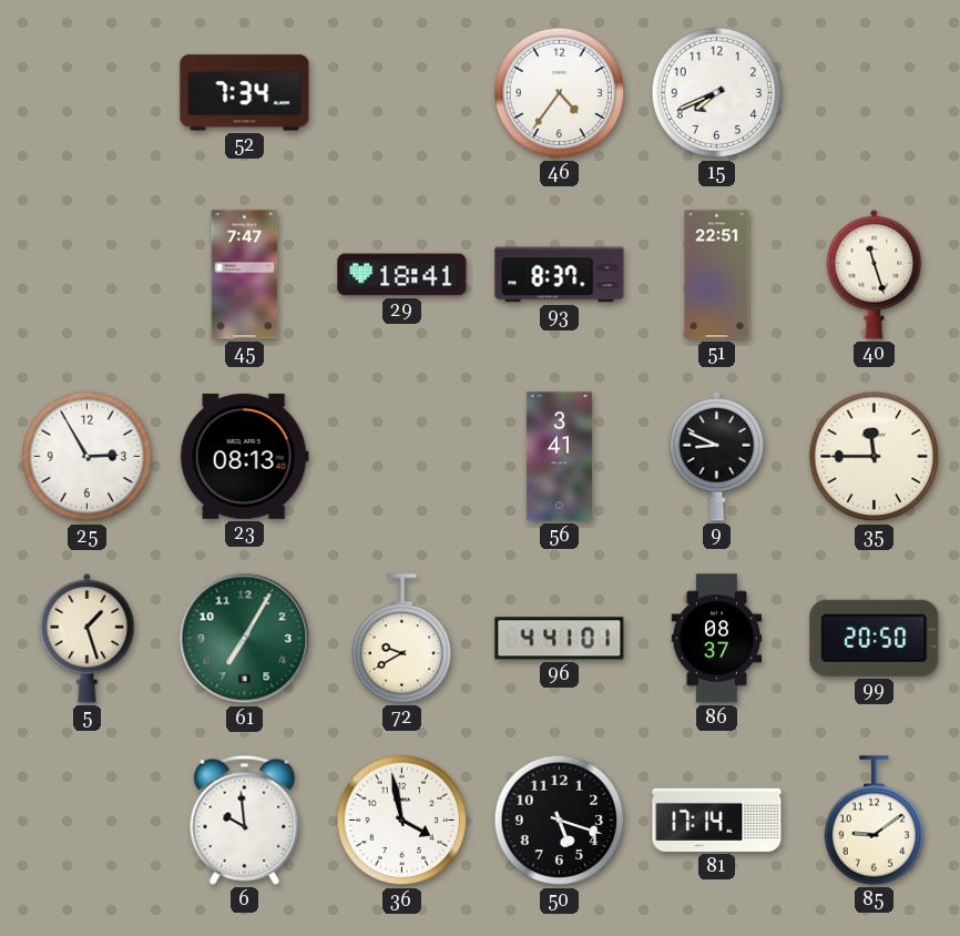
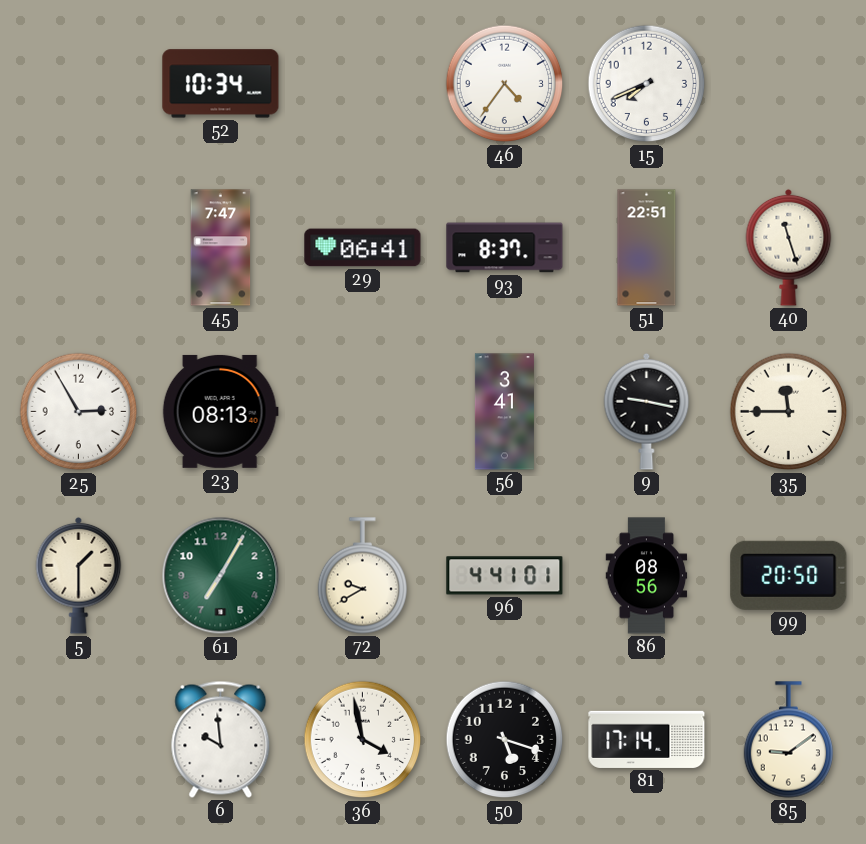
52: 7:34 -> 10:34
29: 18:41 -> 06:41
9: 8:49 -> 9:17
5: 1:27 -> 1:30
86: 08:37 -> 08:56
